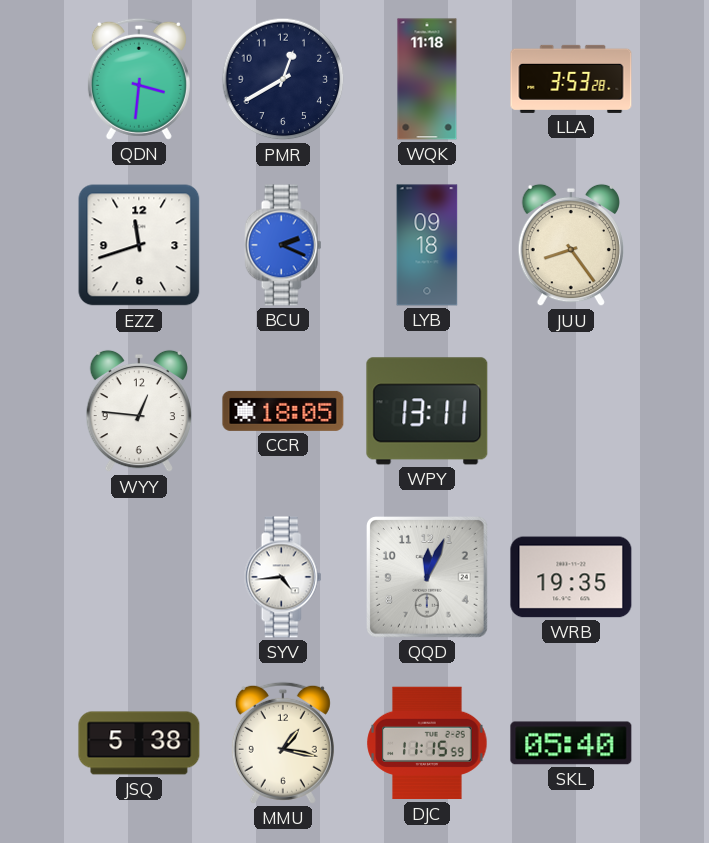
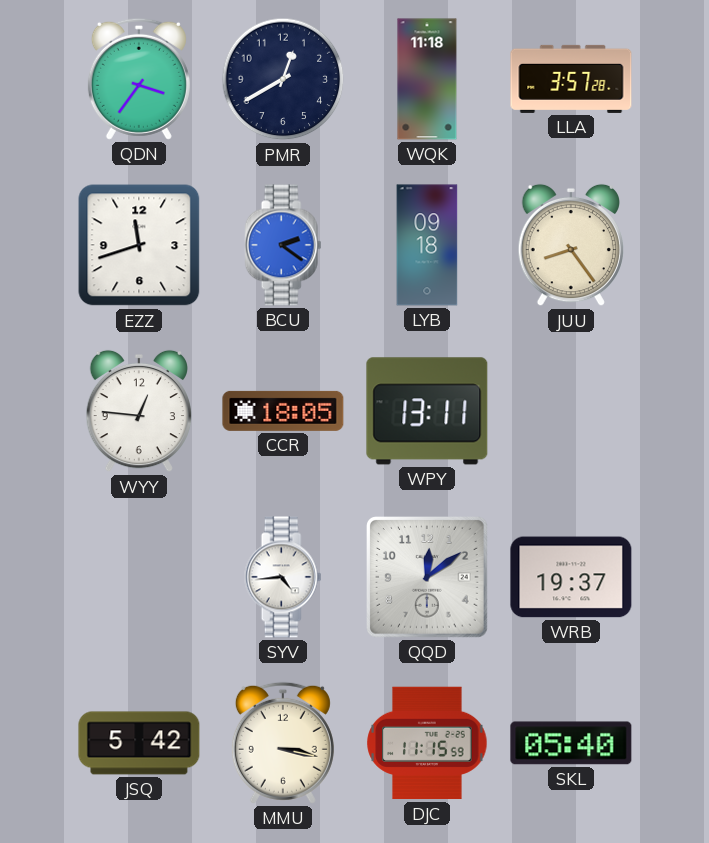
QDN: 3:31 -> 3:36
LLA: 3:53 -> 3:57
BCU: 2:19 -> 2:21
QQD: 12:04 -> 12:09
WRB: 19:35 -> 19:37
JSQ: 5:38 -> 5:42
MMU: 1:17 -> 3:17
